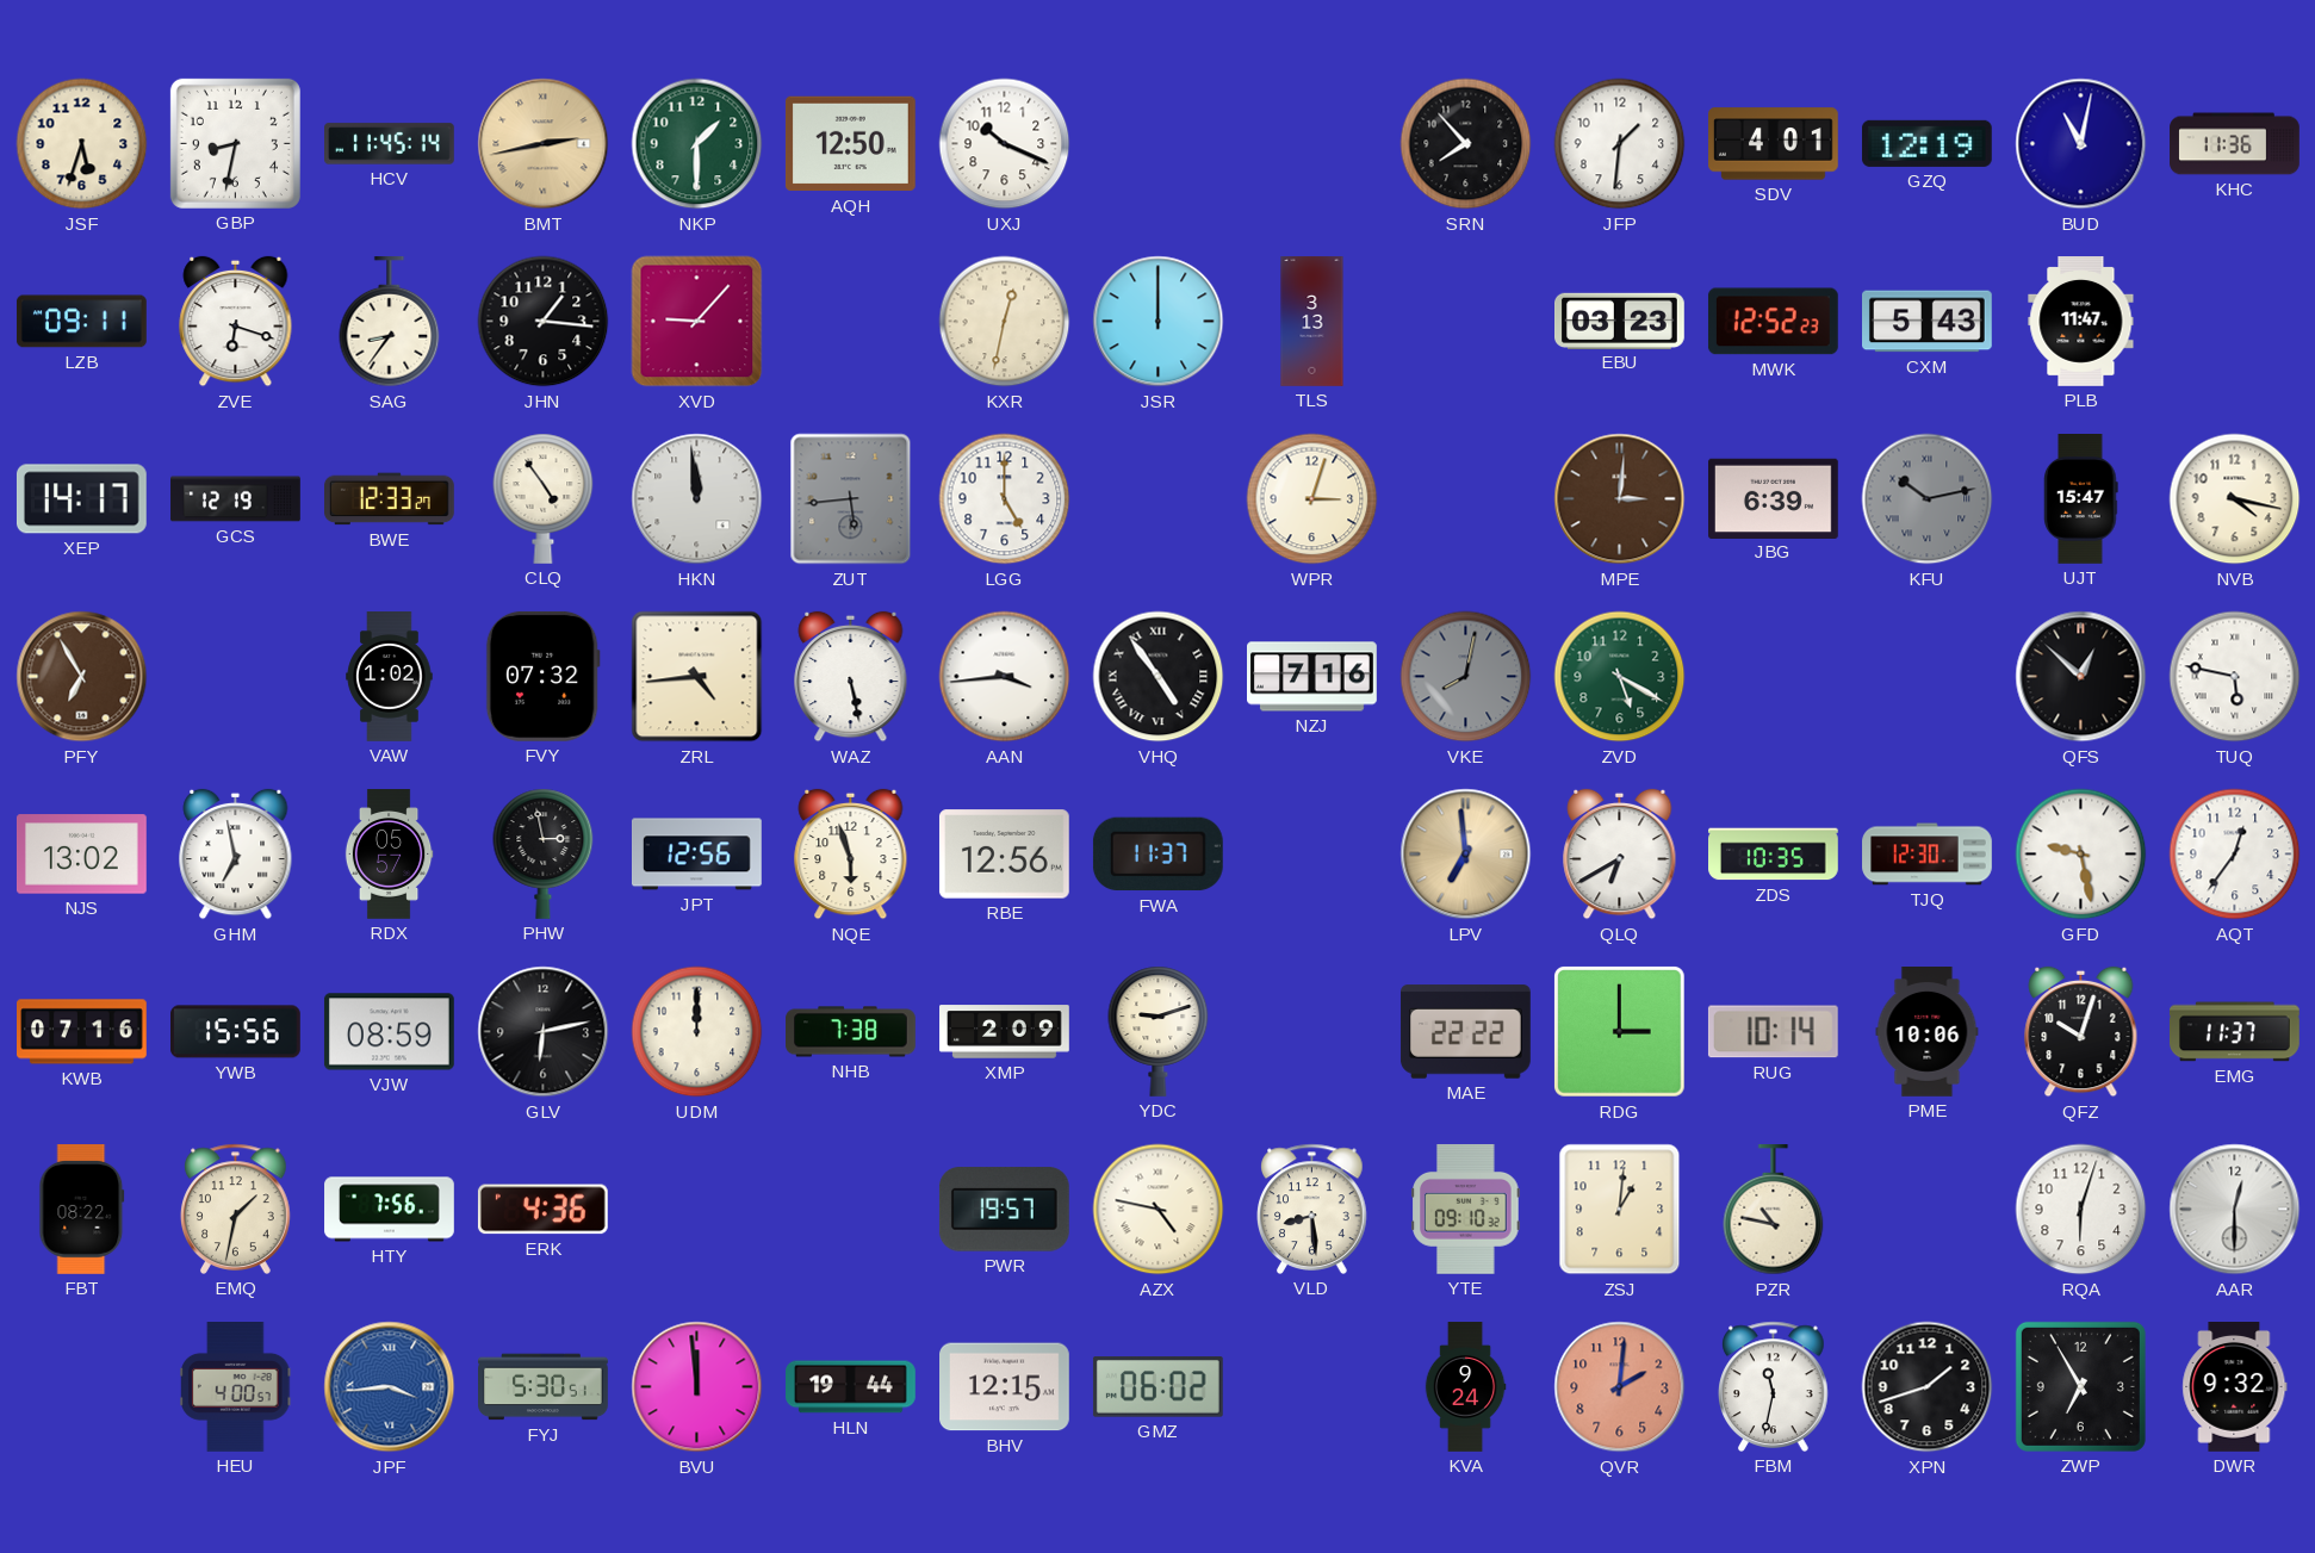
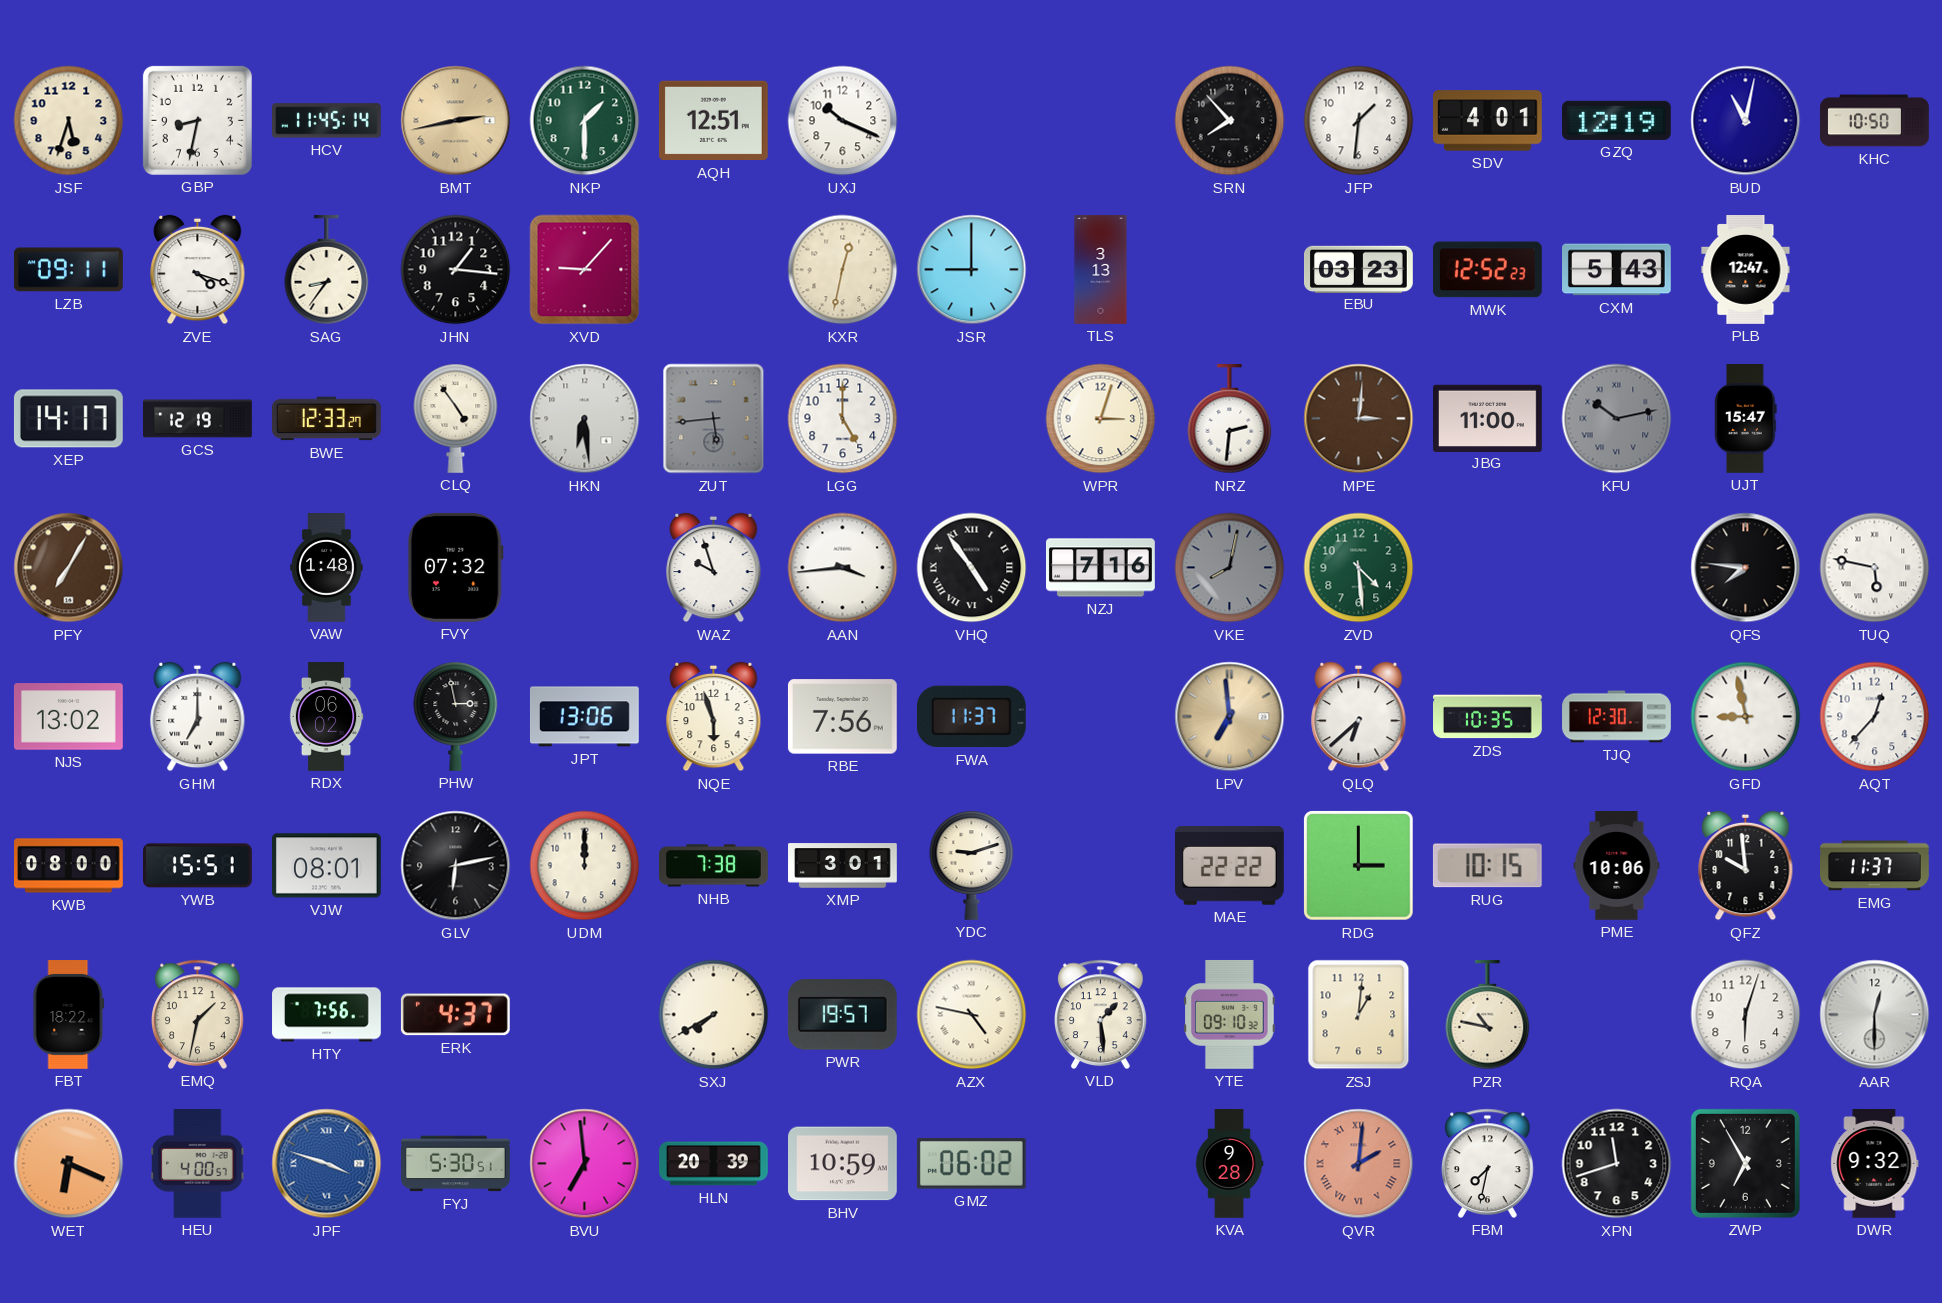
AQH: 12:50 -> 12:51
KHC: 11:36 -> 10:50
ZVE: 6:18 -> 4:18
JSR: 12:00 -> 9:00
PLB: 11:47 -> 12:47
HKN: 11:59 -> 6:29
NRZ: none -> 2:31
JBG: 6:39 -> 11:00
NVB: 4:17 -> none
PFY: 6:55 -> 7:05
VAW: 1:02 -> 1:48
ZRL: 4:44 -> none
WAZ: 5:28 -> 9:57
ZVD: 5:20 -> 4:29
QFS: 12:52 -> 7:46
GHM: 6:58 -> 7:00
RDX: 05:57 -> 06:02
JPT: 12:56 -> 13:06
RBE: 12:56 -> 7:56
QLQ: 6:40 -> 6:38
GFD: 9:28 -> 8:58
AQT: 12:36 -> 12:37
KWB: 07:16 -> 08:00
YWB: 15:56 -> 15:51
VJW: 08:59 -> 08:01
XMP: 2:09 -> 3:01
RUG: 10:14 -> 10:15
QFZ: 10:03 -> 9:59
FBT: 08:22 -> 18:22
ERK: 4:36 -> 4:37
SXJ: none -> 7:40
VLD: 8:29 -> 1:29
WET: none -> 6:19
JPF: 3:44 -> 3:48
BVU: 11:59 -> 6:59
HLN: 19:44 -> 20:39
BHV: 12:15 -> 10:59
KVA: 9:24 -> 9:28
QVR numerals: Arabic -> Roman
FBM: 11:32 -> 7:32
XPN: 1:42 -> 11:42
